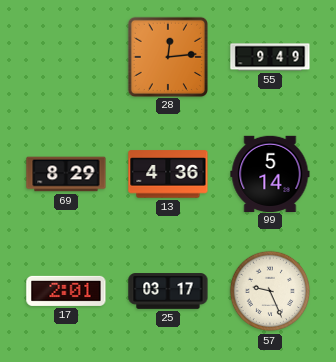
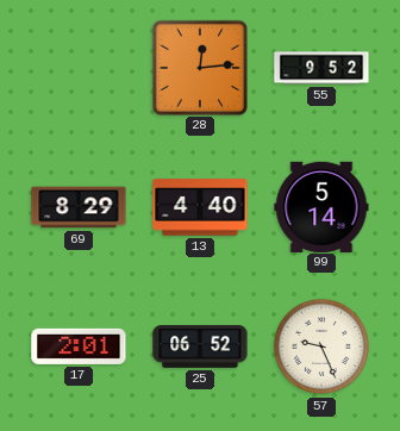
55: 9:49 -> 9:52
13: 4:36 -> 4:40
25: 03:17 -> 06:52
